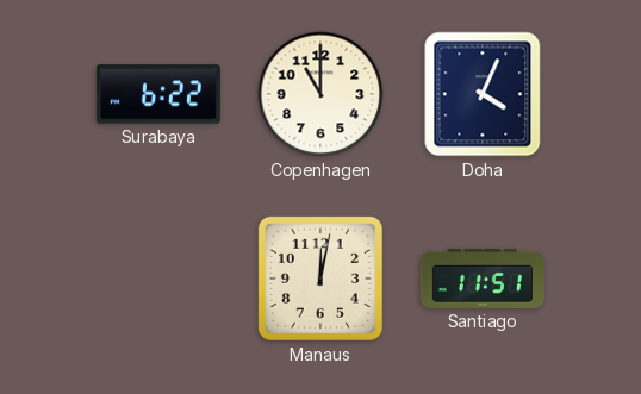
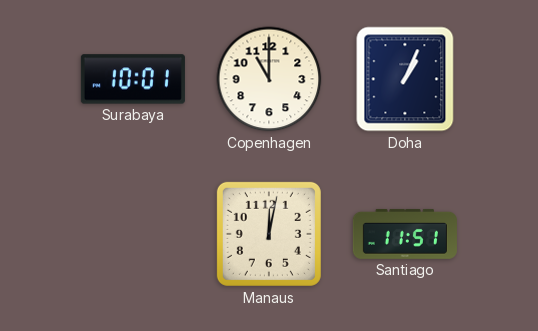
Surabaya: 6:22 -> 10:01
Doha: 4:04 -> 1:04
